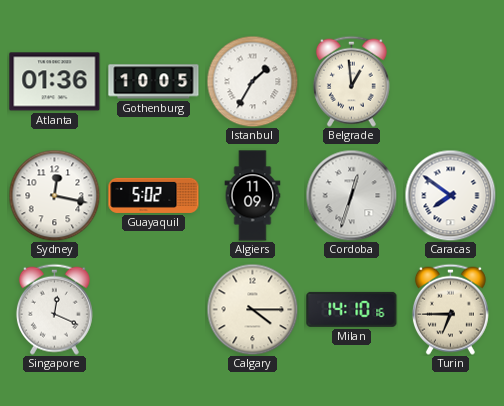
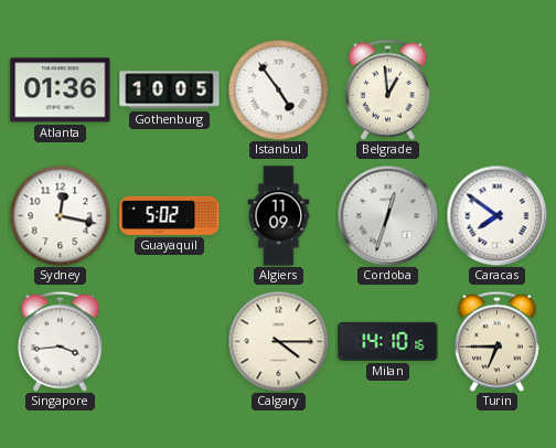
Istanbul: 1:35 -> 4:54
Singapore: 12:19 -> 3:44
